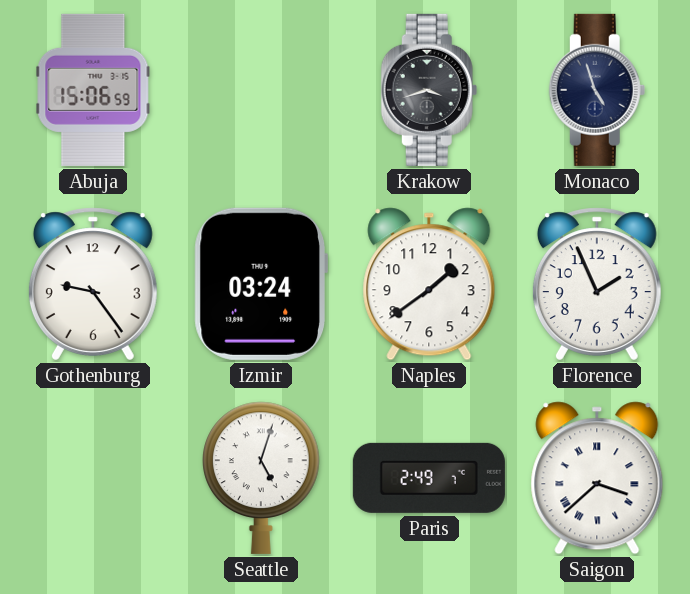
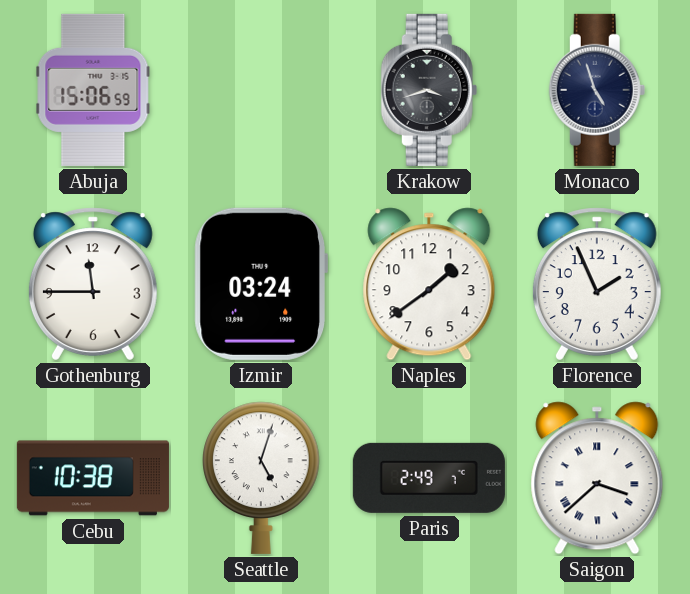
Gothenburg: 9:24 -> 11:45
Cebu: none -> 10:38
